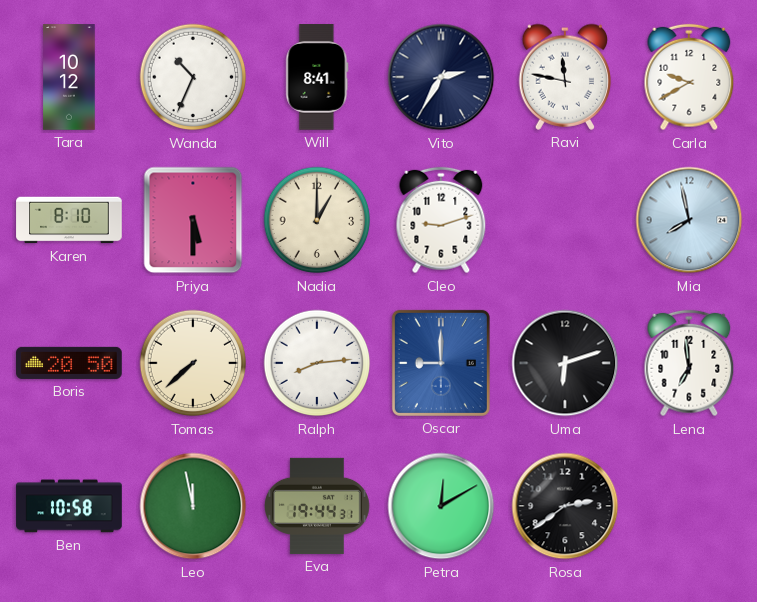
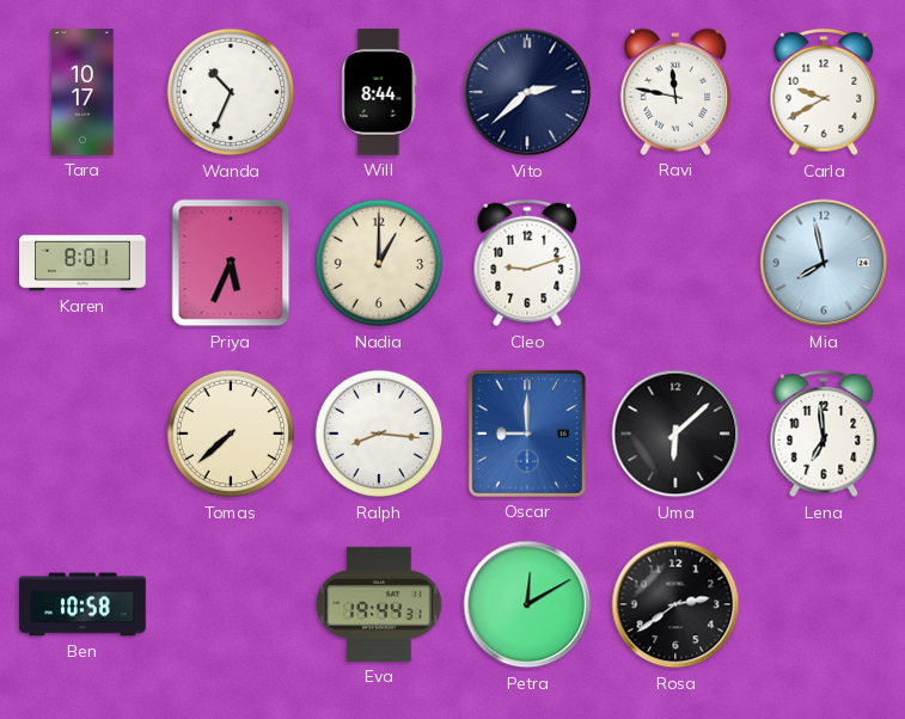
Tara: 10:12 -> 10:17
Will: 8:41 -> 8:44
Vito: 2:35 -> 2:38
Karen: 8:10 -> 8:01
Priya: 5:30 -> 5:34
Boris: 20:50 -> none
Ralph: 8:14 -> 8:16
Uma: 6:12 -> 6:08
Leo: 11:58 -> none
